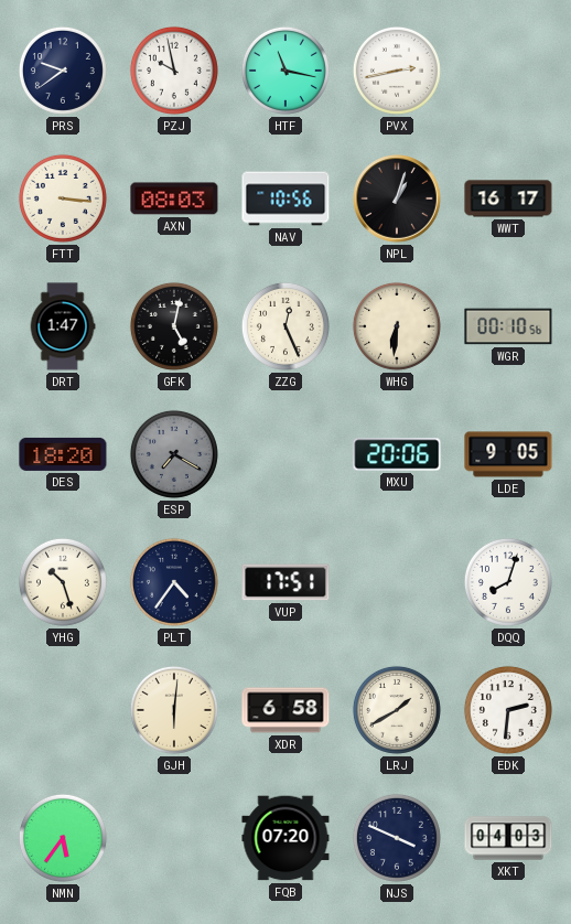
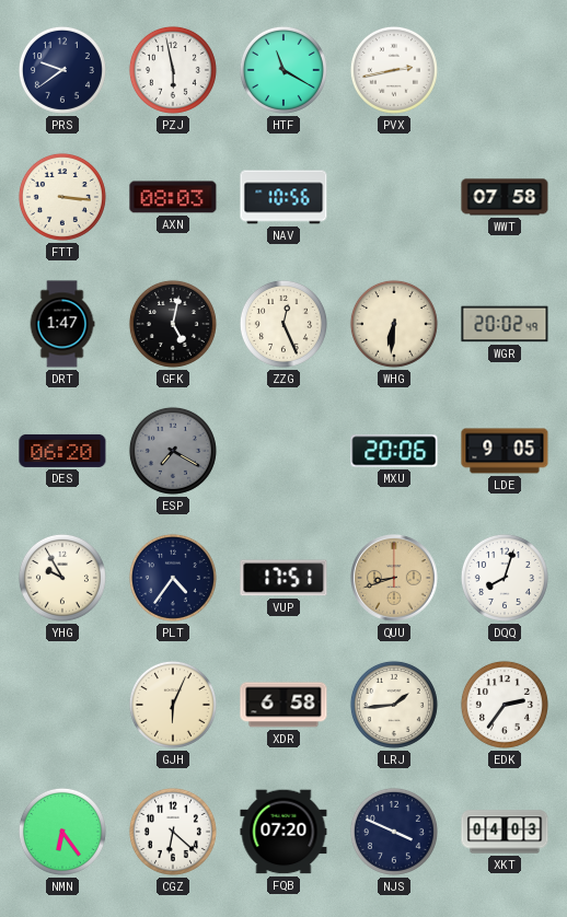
PZJ: 9:58 -> 5:58
HTF: 11:17 -> 11:20
NPL: 1:03 -> none
WWT: 16:17 -> 07:58
WGR: 00:10 -> 20:02
DES: 18:20 -> 06:20
YHG: 10:27 -> 9:55
QUU: none -> 8:42
GJH: 6:01 -> 6:04
LRJ: 1:40 -> 1:44
EDK: 2:31 -> 2:36
NMN: 5:36 -> 6:24
CGZ: none -> 6:22
